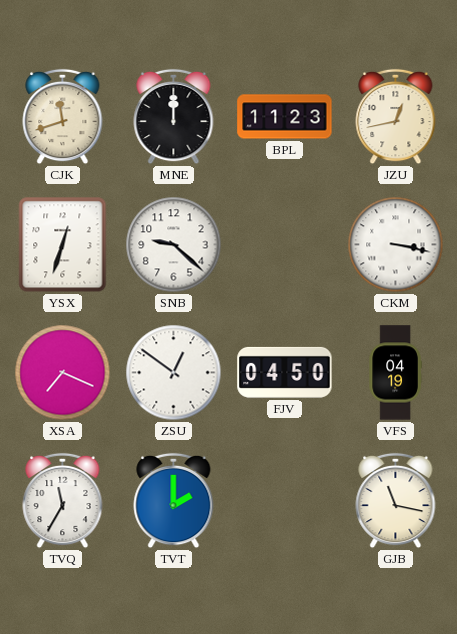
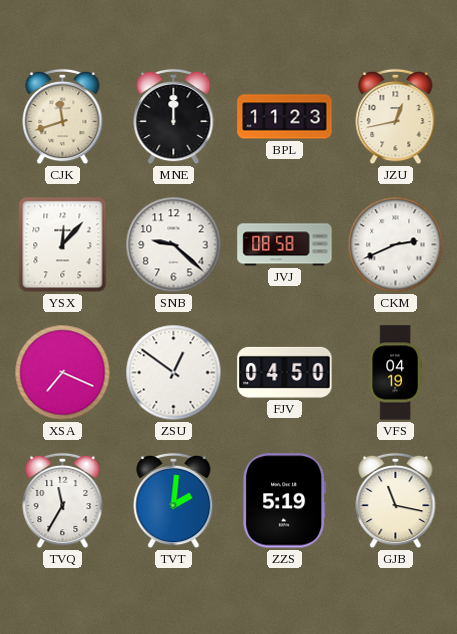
YSX: 12:33 -> 12:07
JVJ: none -> 08:58
CKM: 3:17 -> 2:41
TVT: 2:00 -> 2:01
ZZS: none -> 5:19
